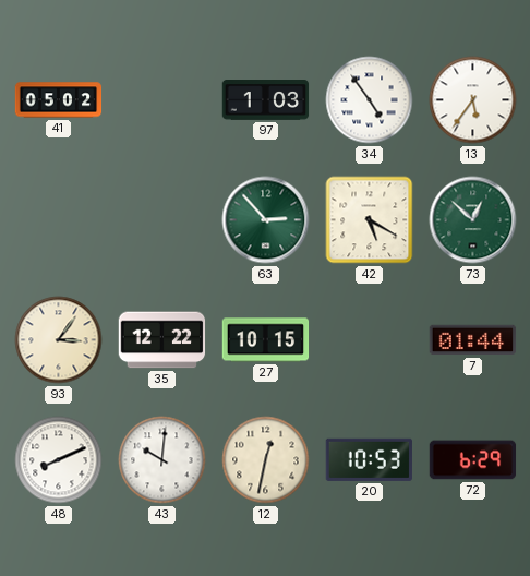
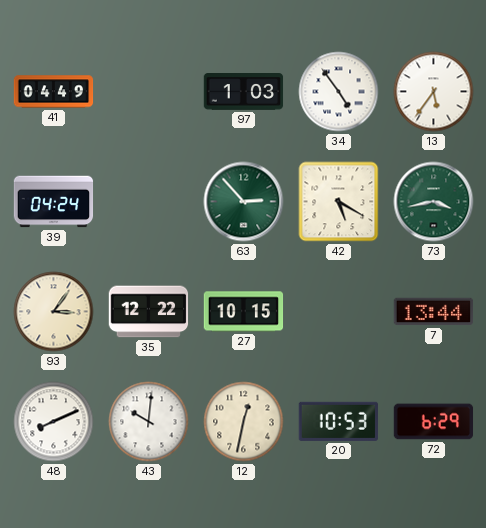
41: 05:02 -> 04:49
39: none -> 04:24
73: 12:52 -> 3:43
7: 01:44 -> 13:44
